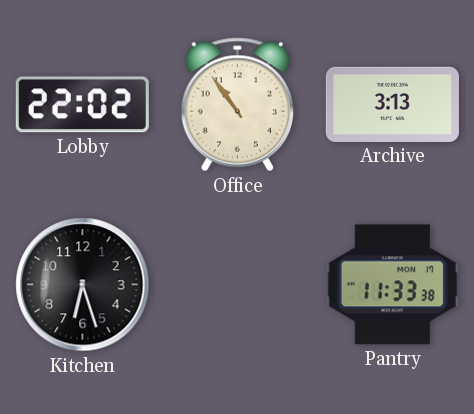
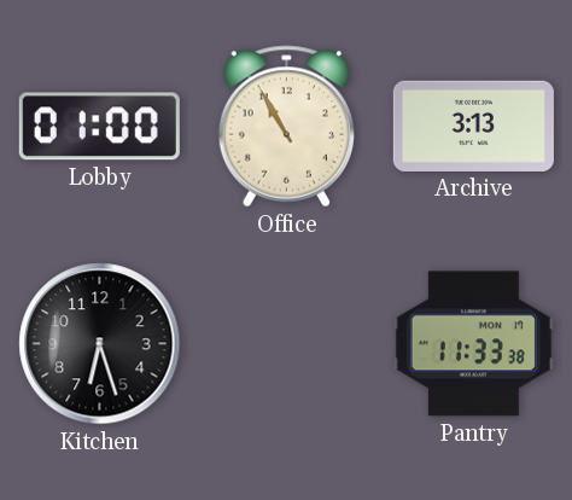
Lobby: 22:02 -> 01:00
Office: 10:54 -> 10:55
